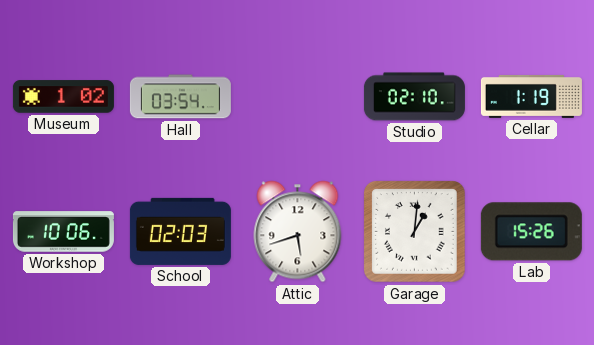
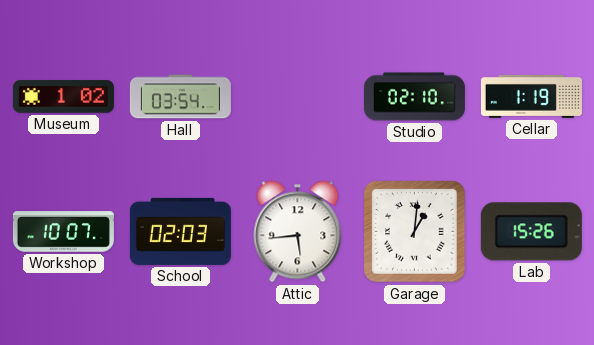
Workshop: 10:06 -> 10:07
Attic: 5:42 -> 5:44
